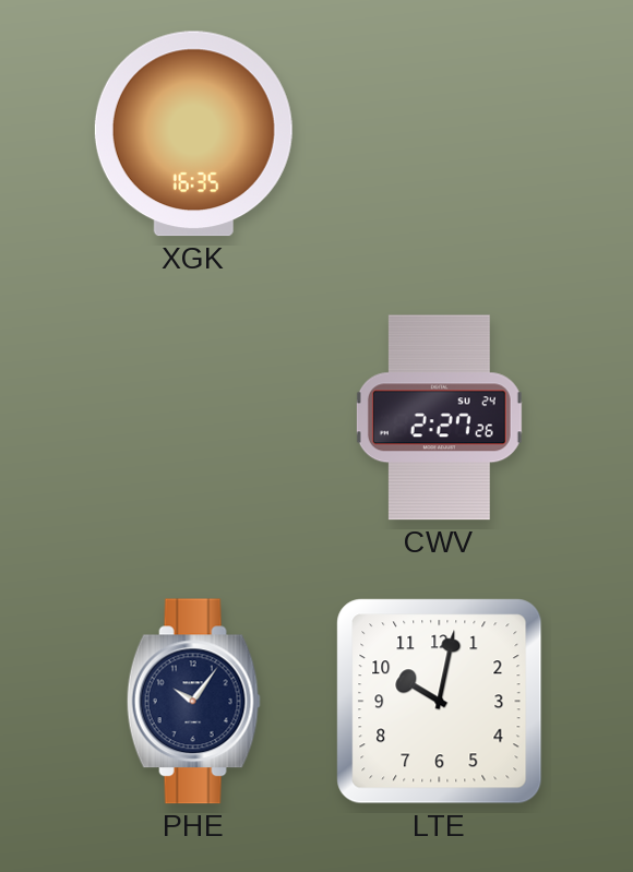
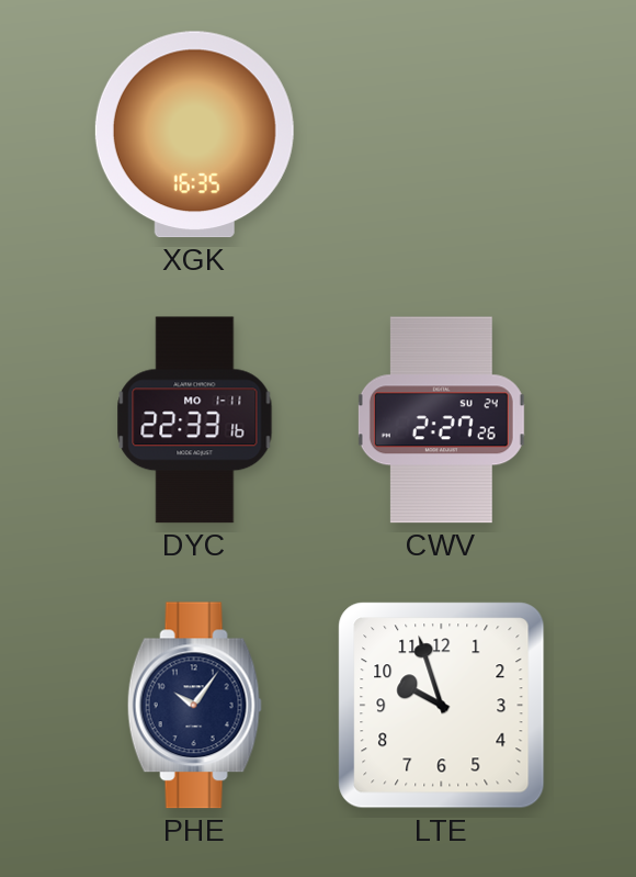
DYC: none -> 22:33
LTE: 10:02 -> 9:57
